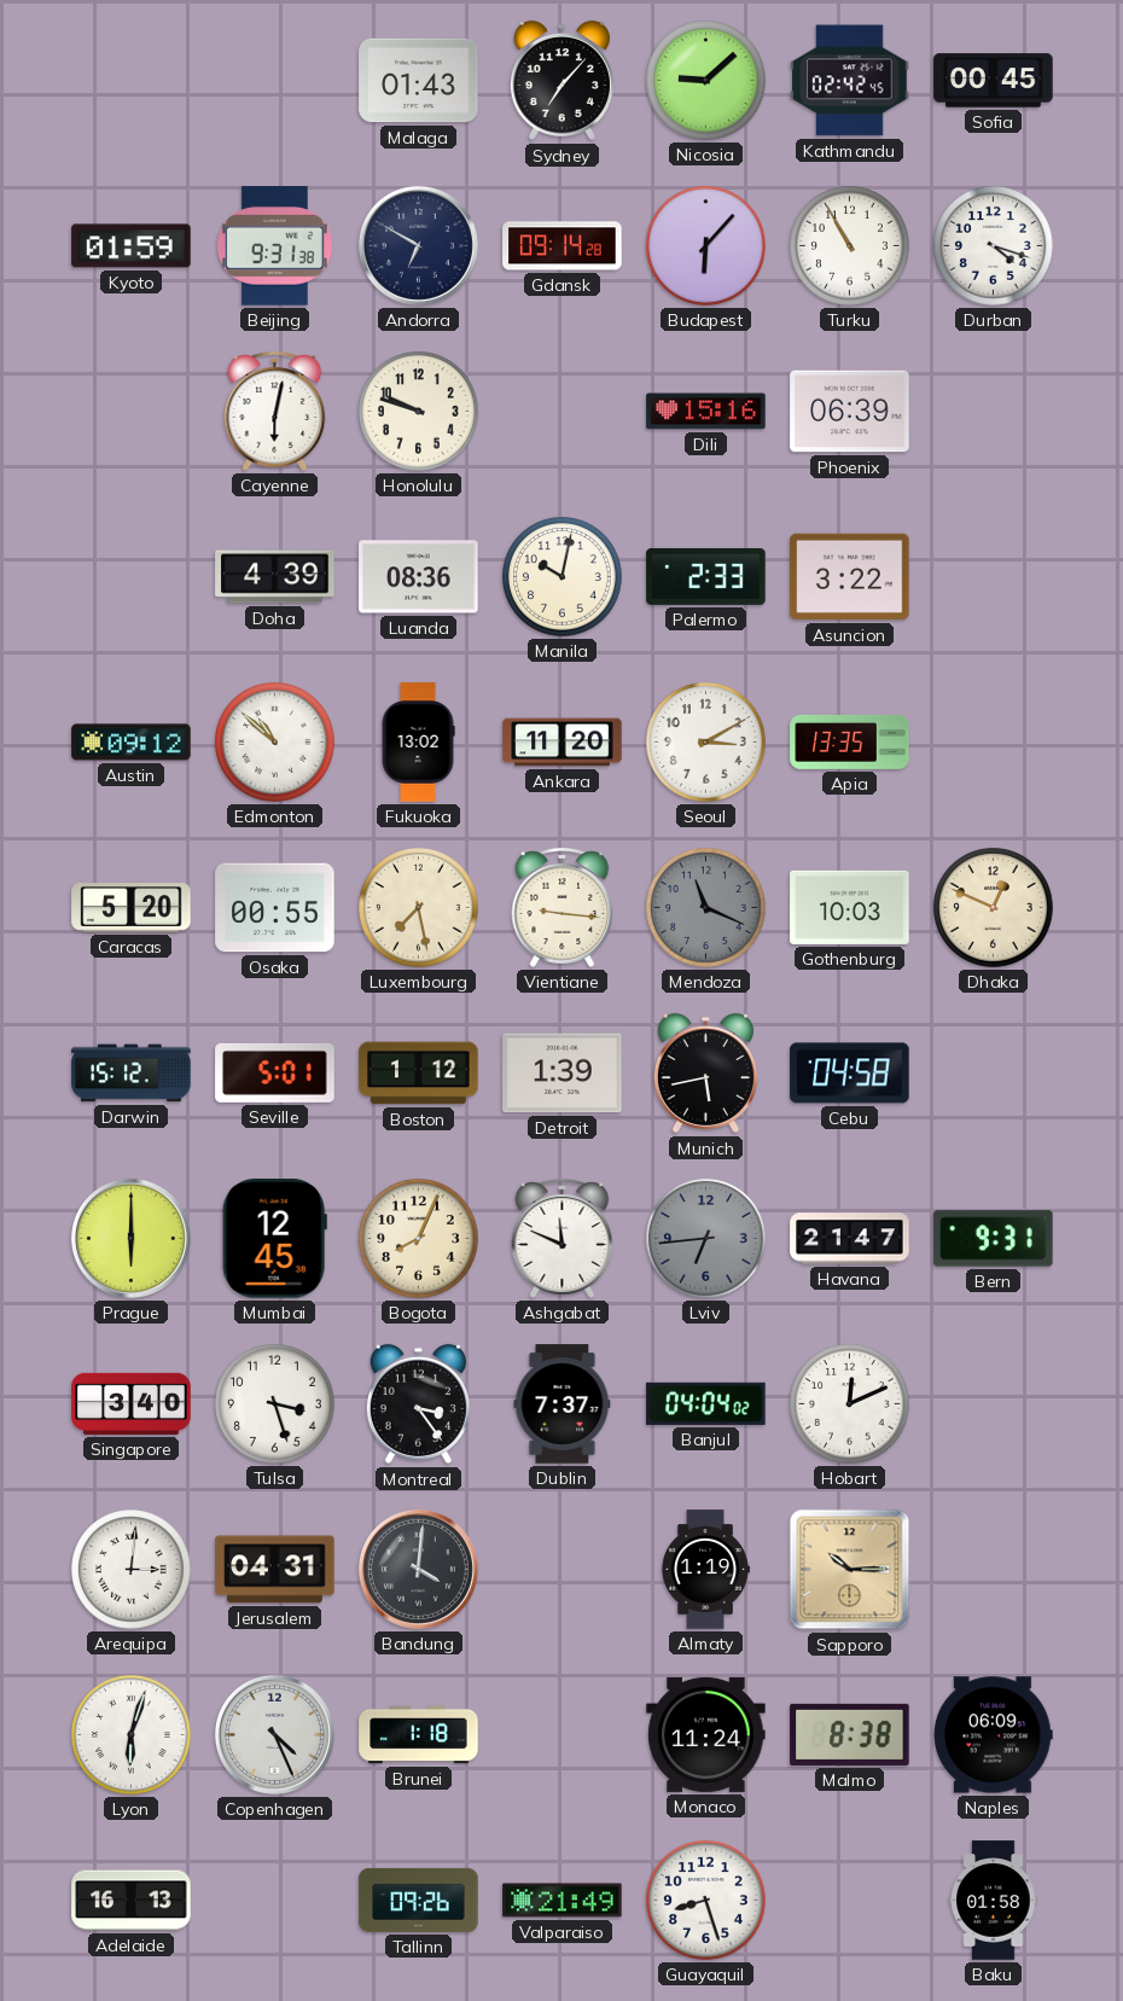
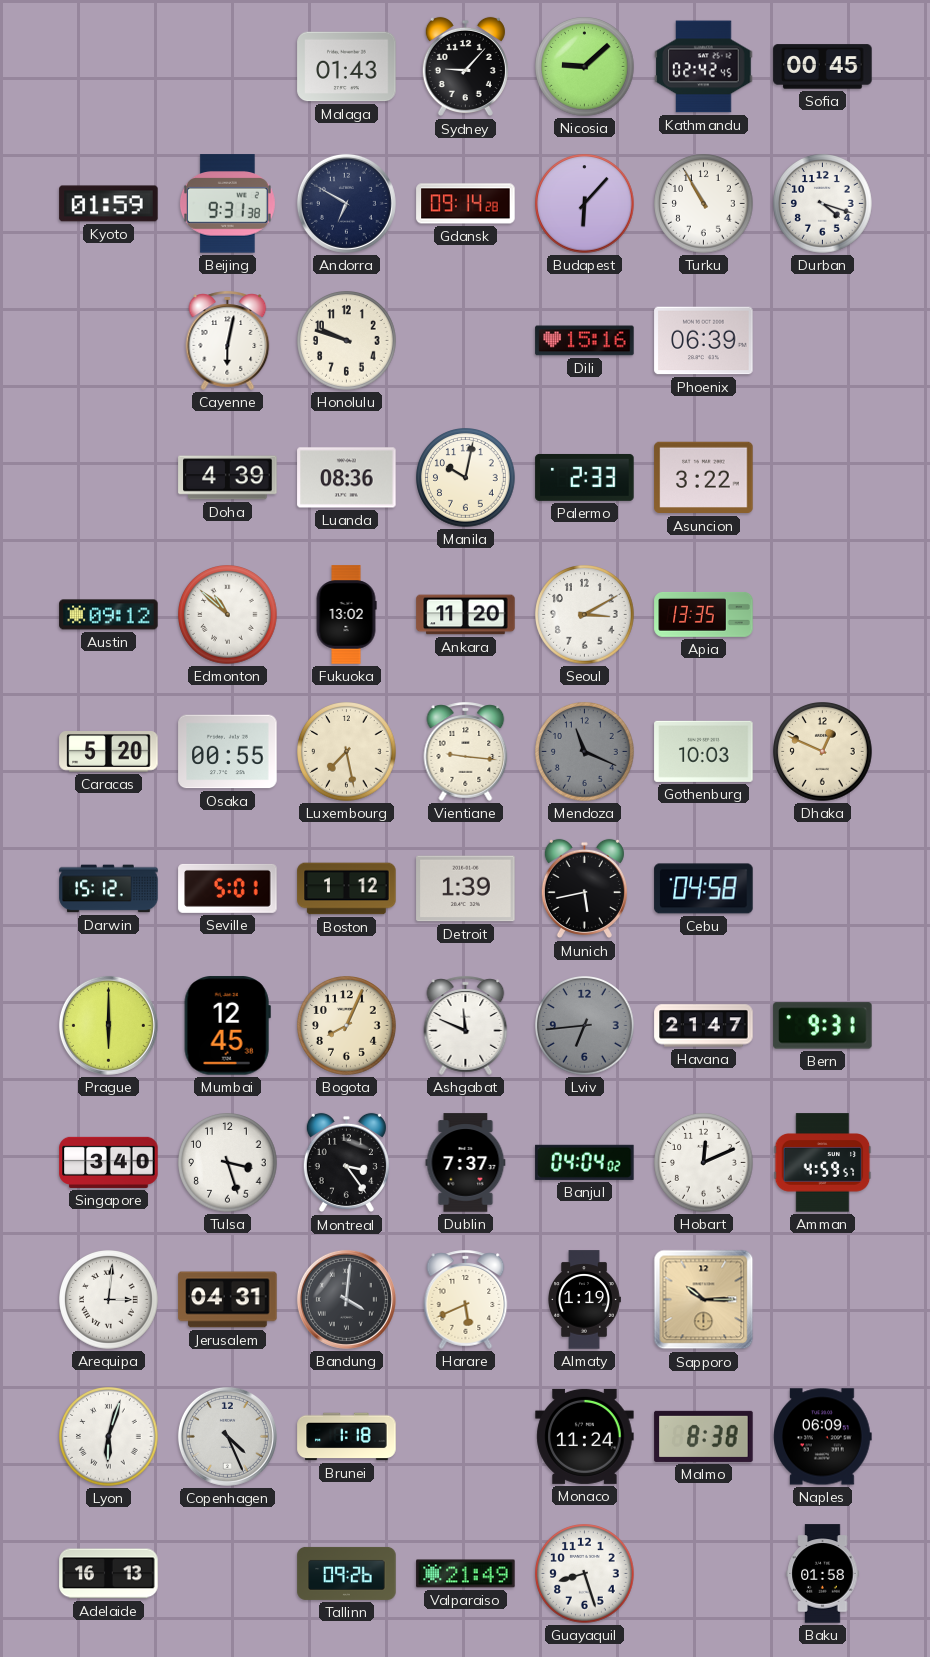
Sydney: 7:07 -> 9:07
Amman: none -> 4:59
Harare: none -> 5:41
